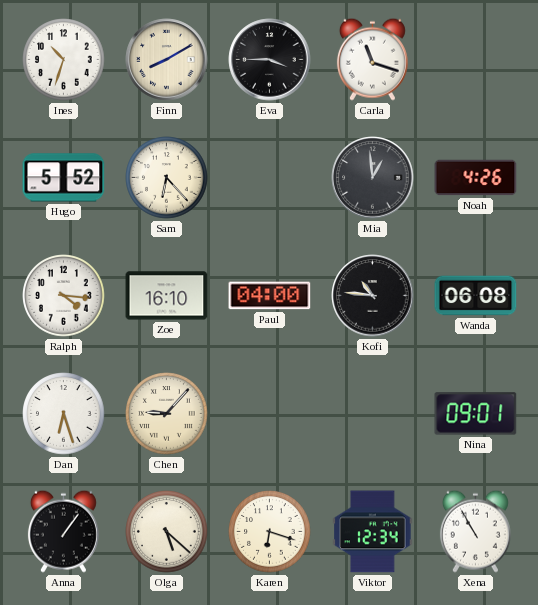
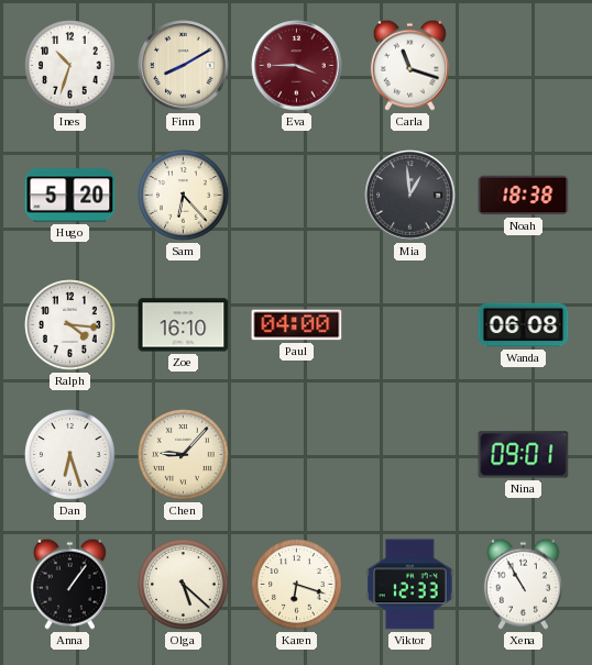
Eva dial: black -> burgundy
Hugo: 5:52 -> 5:20
Noah: 4:26 -> 18:38
Kofi: 10:46 -> none
Viktor: 12:34 -> 12:33
